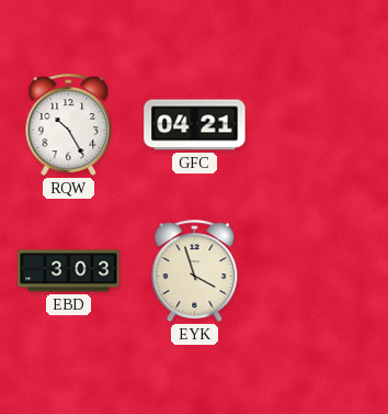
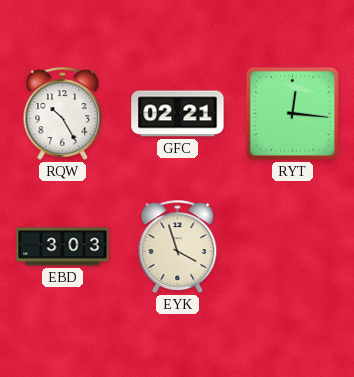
GFC: 04:21 -> 02:21
RYT: none -> 12:16
